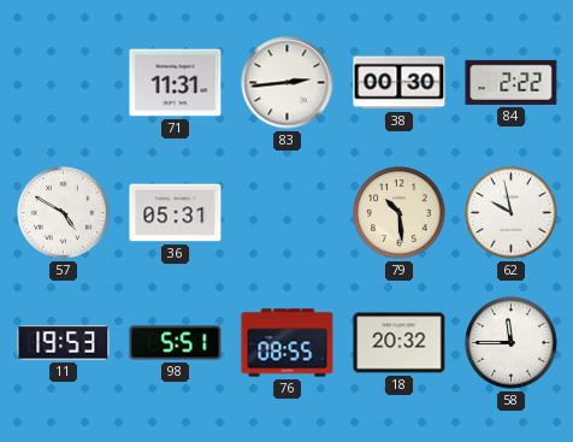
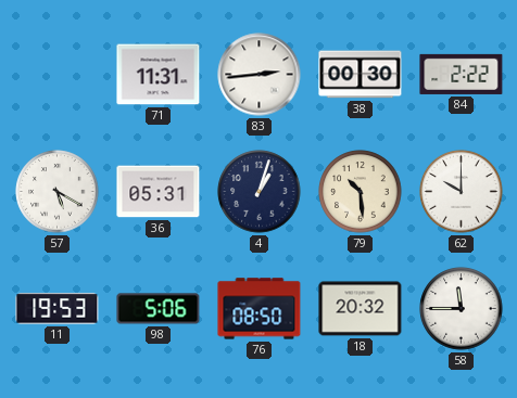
57: 4:50 -> 5:20
4: none -> 1:03
62: 9:58 -> 10:00
98: 5:51 -> 5:06
76: 08:55 -> 08:50
